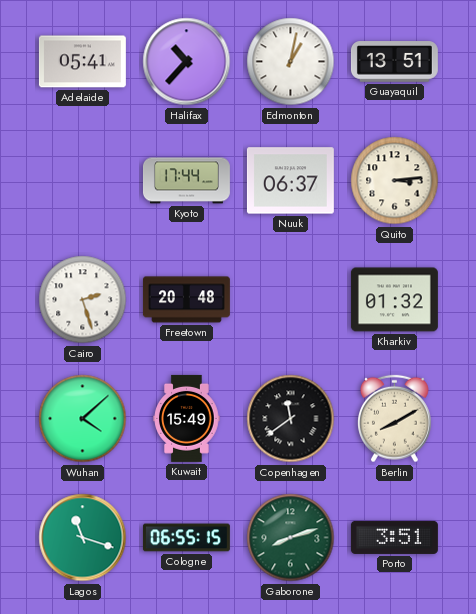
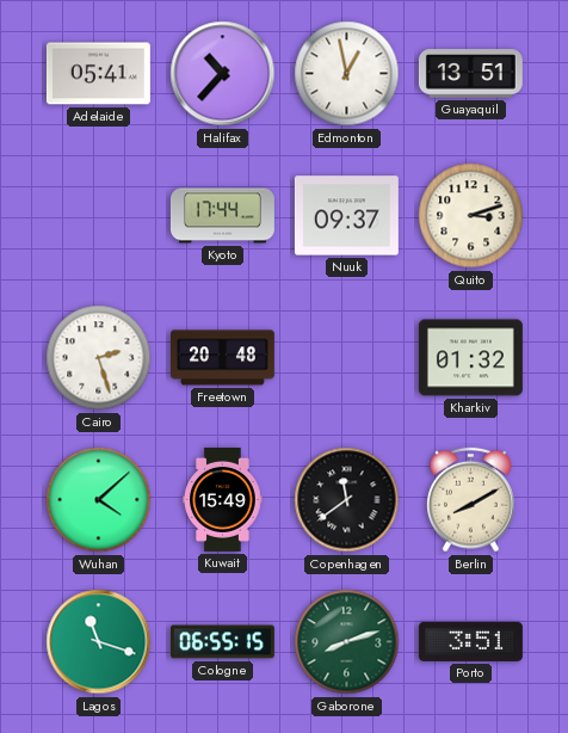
Edmonton: 1:02 -> 12:58
Nuuk: 06:37 -> 09:37
Quito: 3:14 -> 3:12
